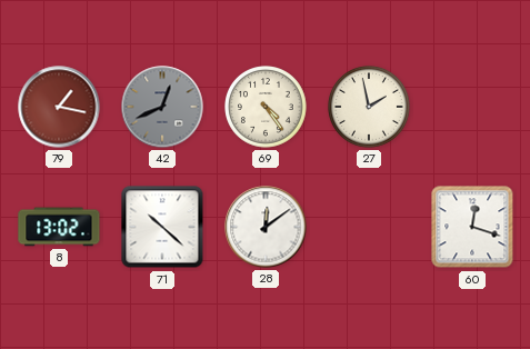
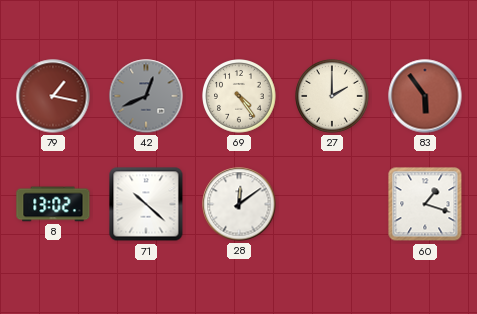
27: 1:58 -> 2:00
83: none -> 5:54
60: 12:18 -> 1:18
